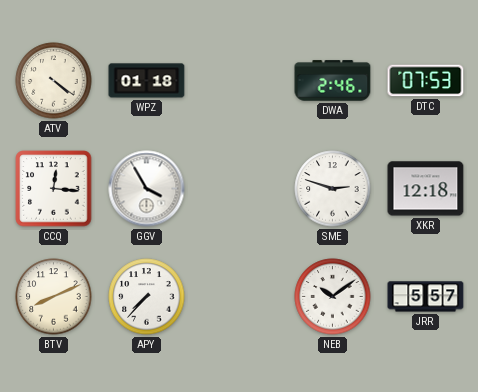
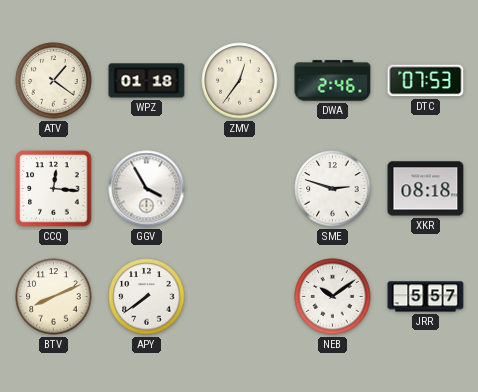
ATV: 4:21 -> 1:21
ZMV: none -> 12:36
XKR: 12:18 -> 08:18
APY: 7:37 -> 7:39
